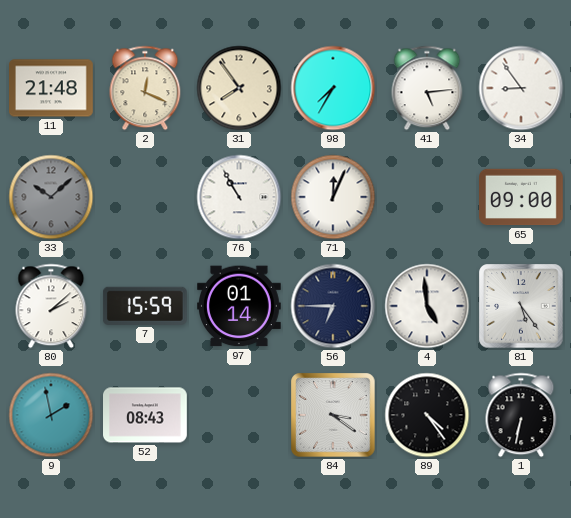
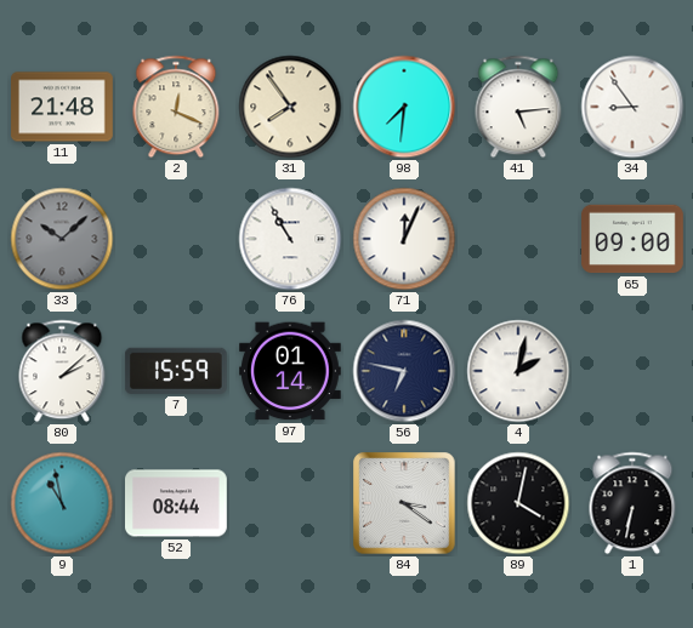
98: 7:35 -> 7:31
56: 6:45 -> 6:47
4: 4:59 -> 2:02
81: 5:24 -> none
9: 1:58 -> 10:58
52: 08:43 -> 08:44
89: 4:24 -> 4:02
